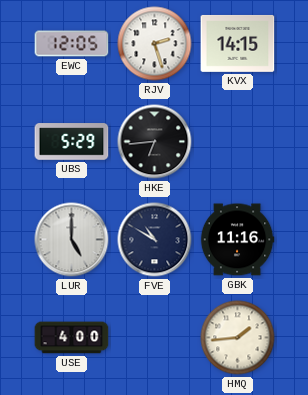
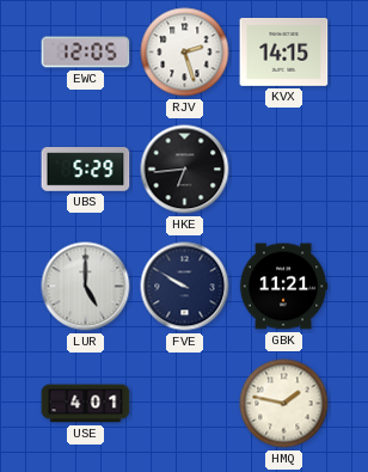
FVE: 10:50 -> 9:50
GBK: 11:16 -> 11:21
USE: 4:00 -> 4:01
HMQ: 1:44 -> 1:47
